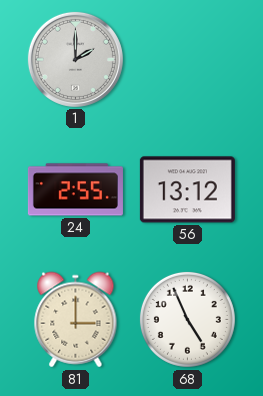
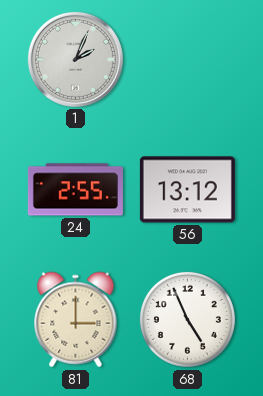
1: 2:00 -> 2:04
